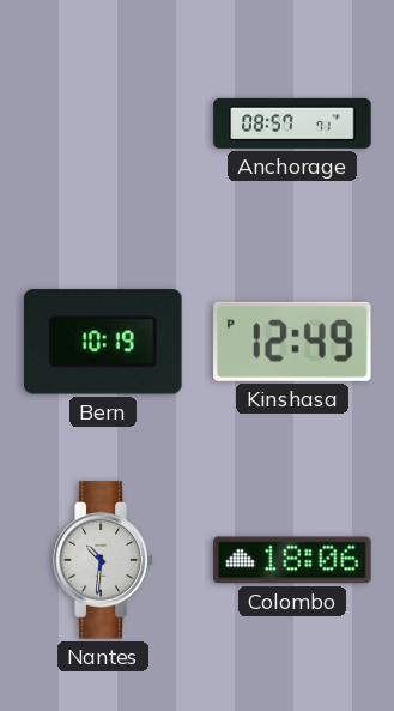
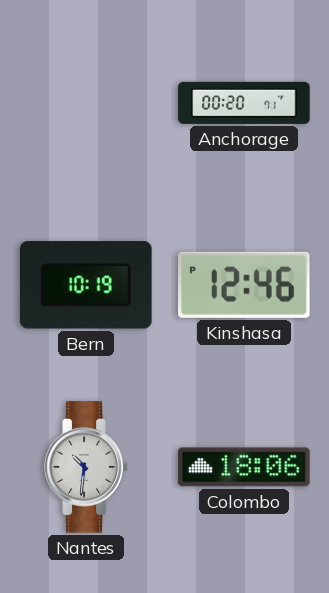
Anchorage: 08:57 -> 00:20
Kinshasa: 12:49 -> 12:46
